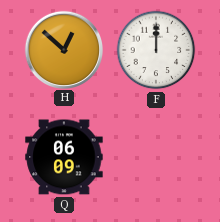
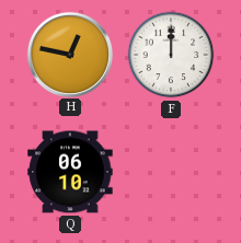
H: 12:52 -> 12:47
Q: 06:09 -> 06:10
